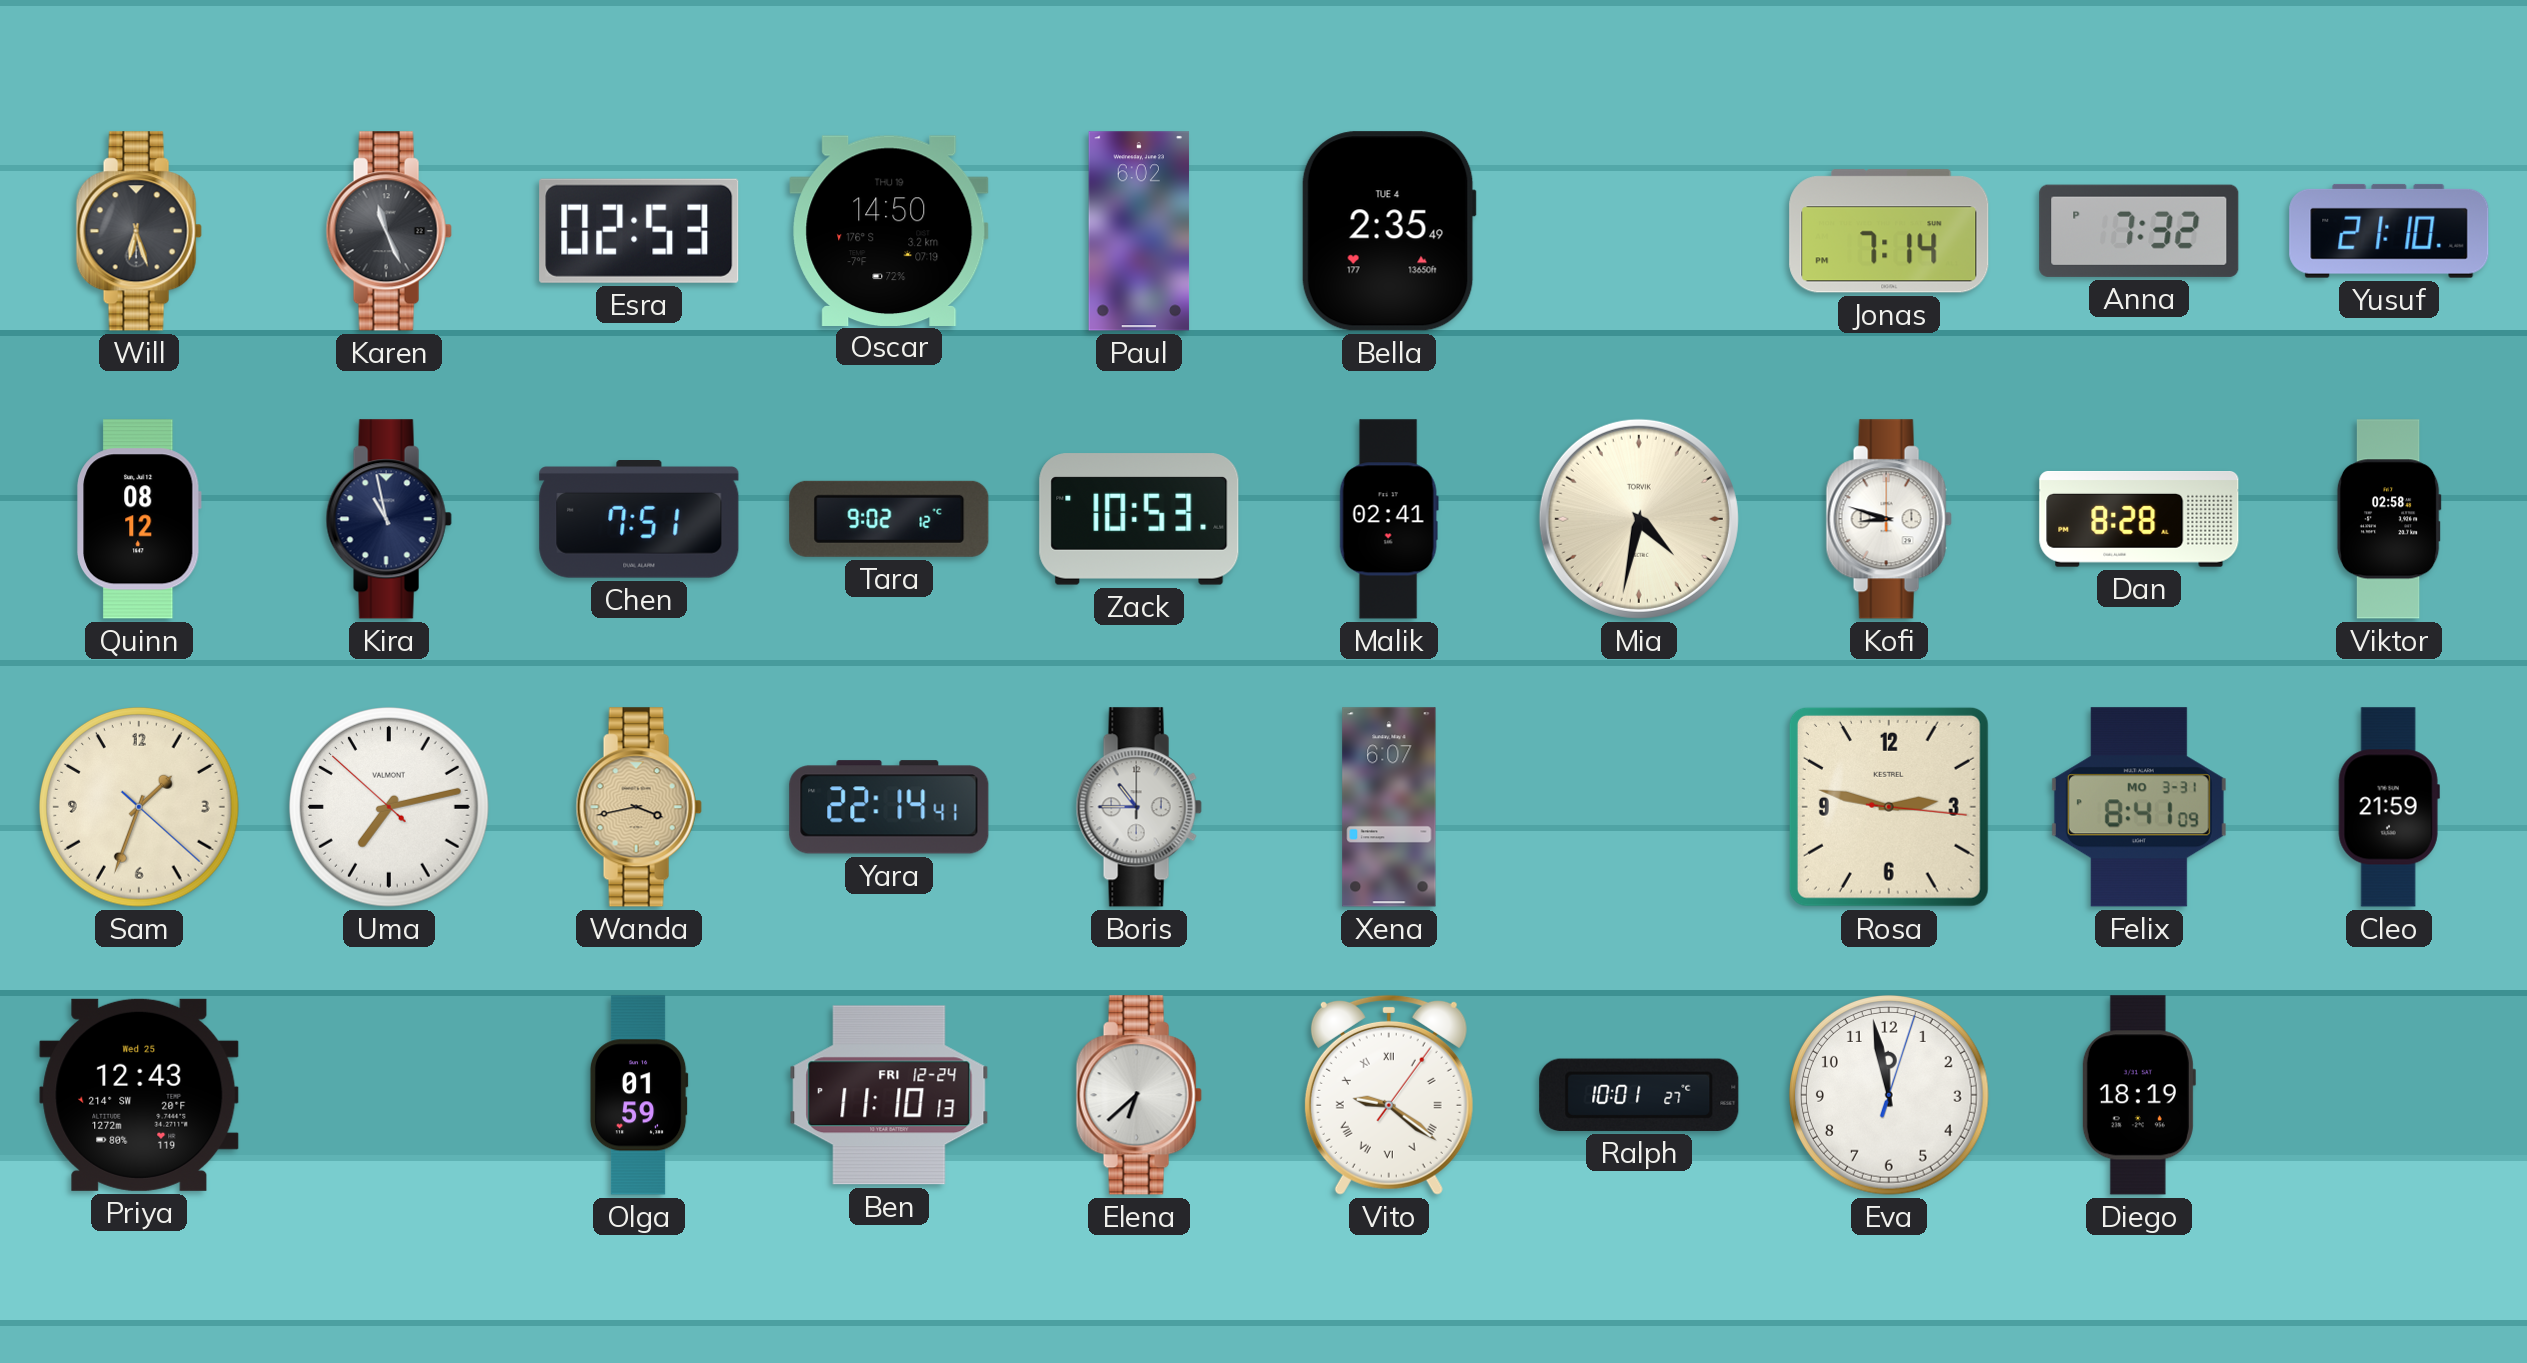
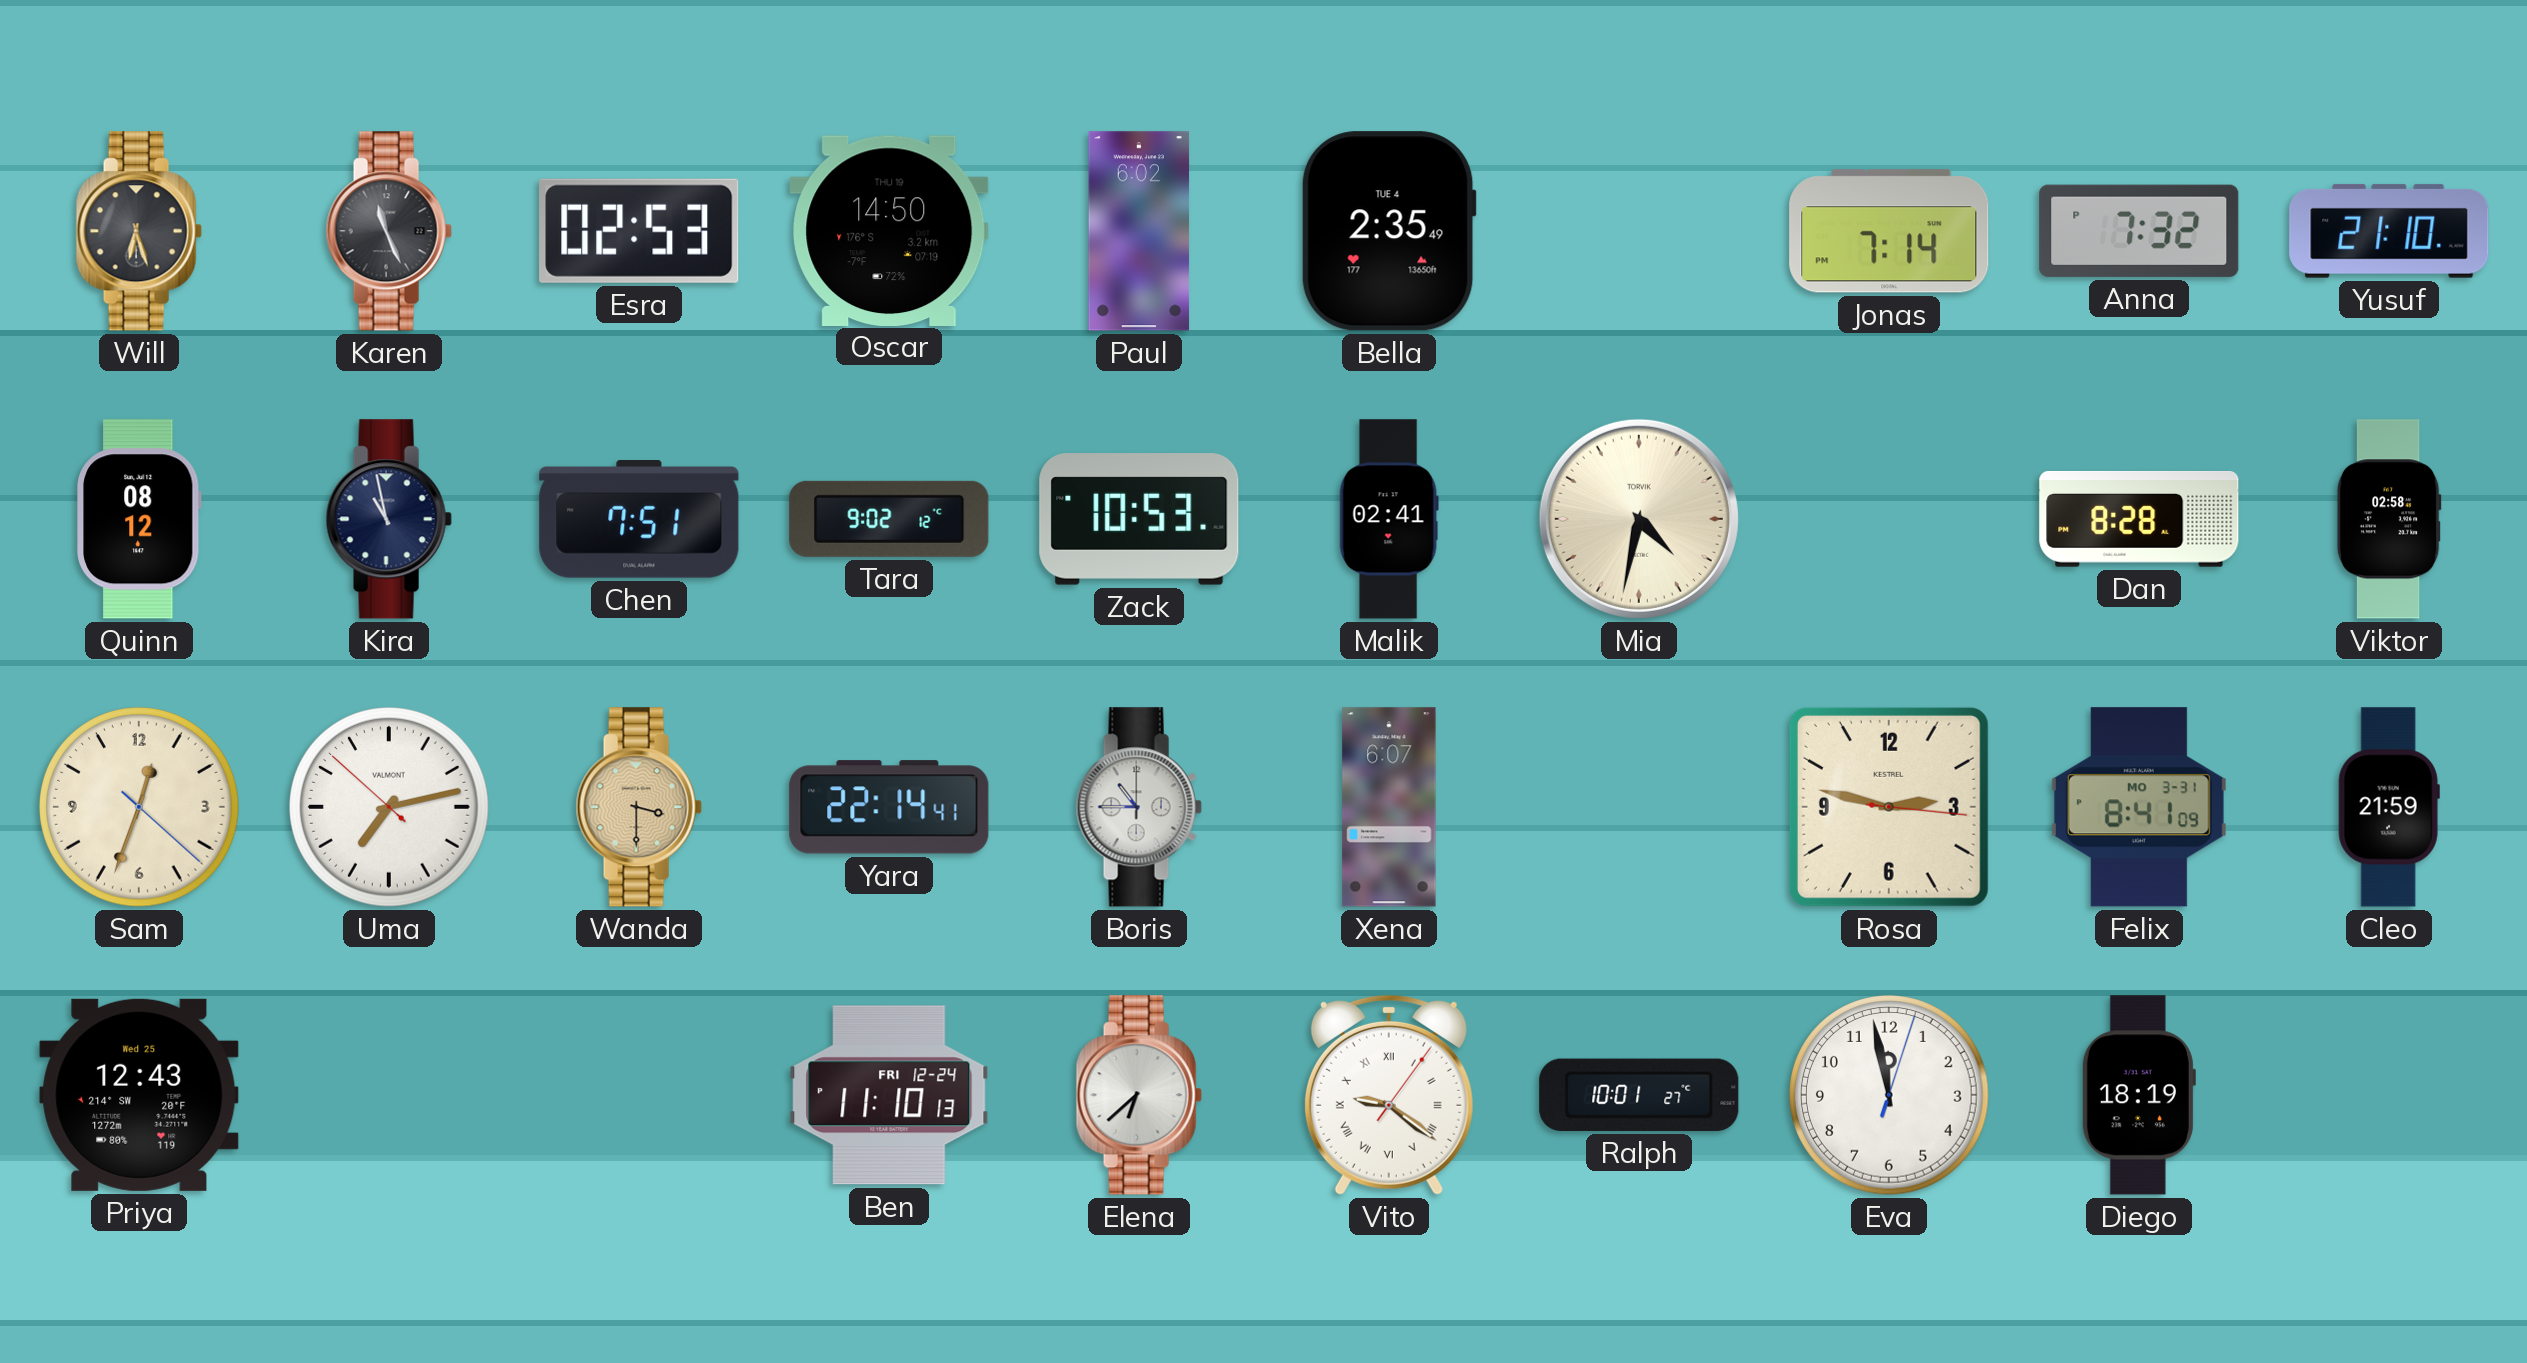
Kofi: 8:48 -> none
Sam: 1:33 -> 12:33
Wanda: 3:43 -> 3:30
Olga: 01:59 -> none
